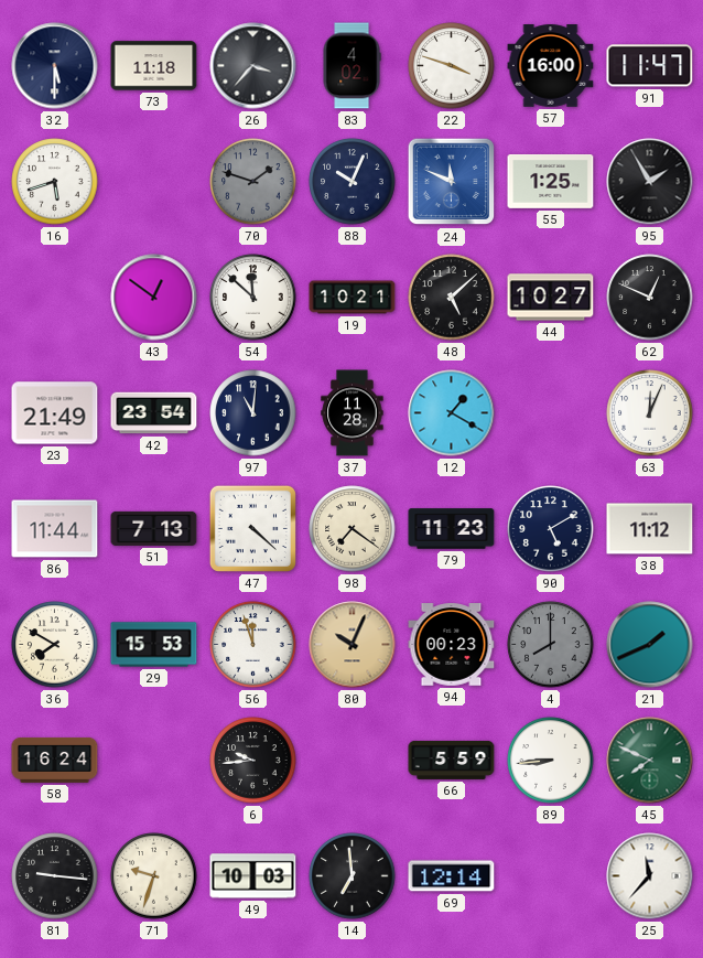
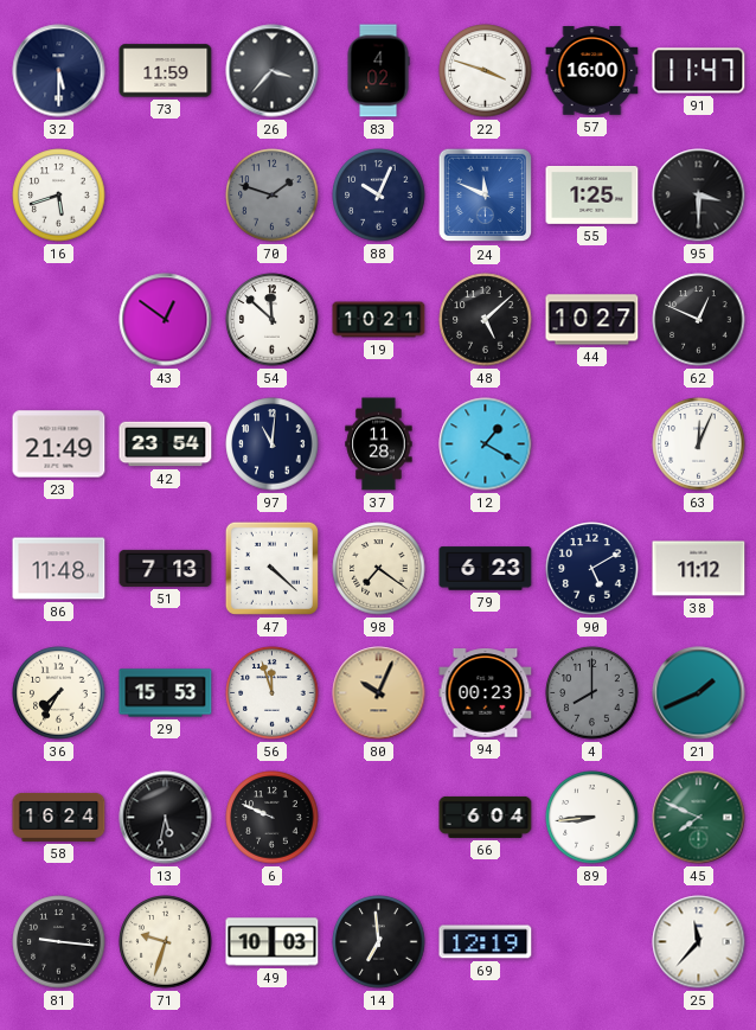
73: 11:18 -> 11:59
95: 1:55 -> 3:30
86: 11:44 -> 11:48
79: 11:23 -> 6:23
36: 7:50 -> 7:35
13: none -> 5:32
6: 9:44 -> 9:49
66: 5:59 -> 6:04
69: 12:14 -> 12:19
